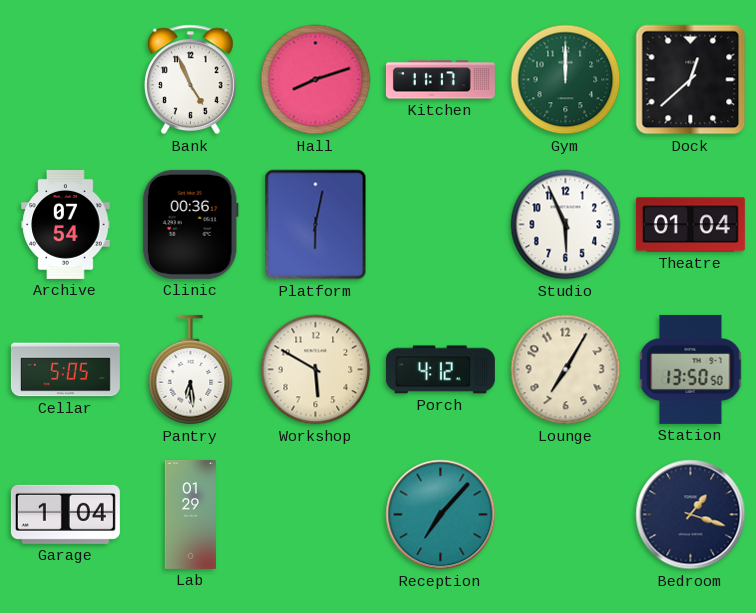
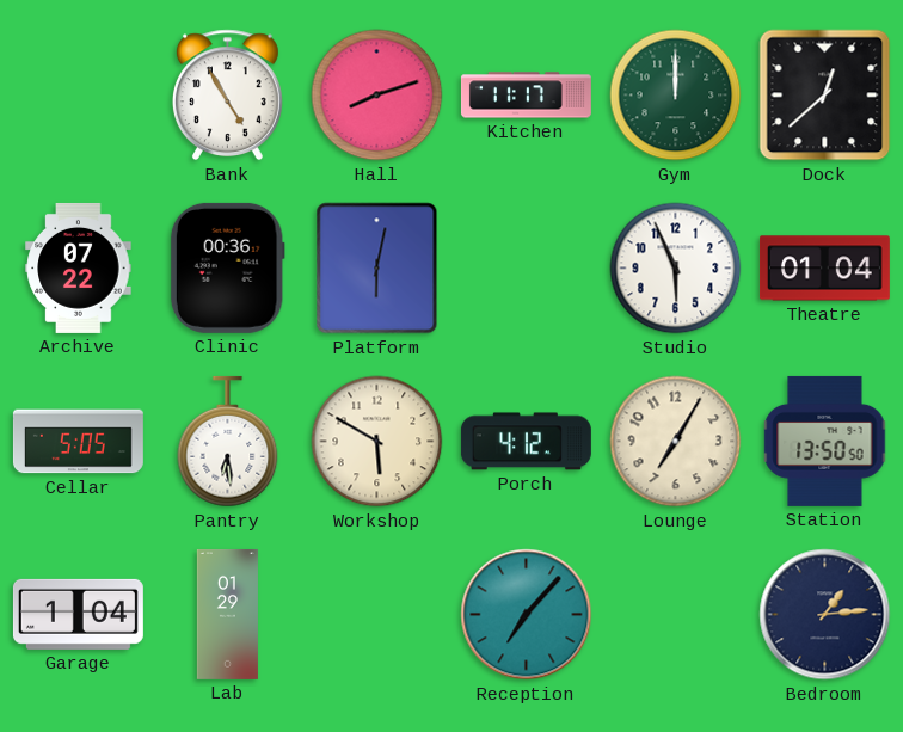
Bank: 4:56 -> 4:55
Archive: 07:54 -> 07:22
Bedroom: 1:18 -> 1:14
